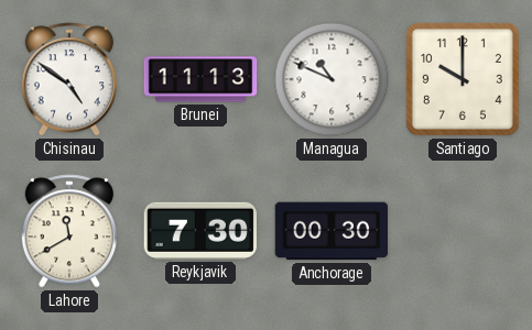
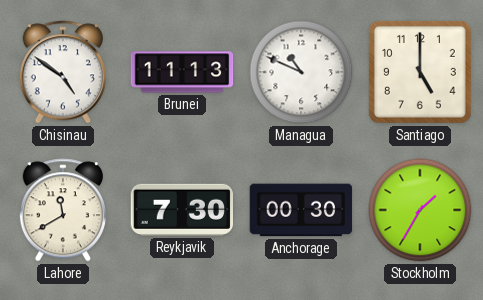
Santiago: 10:00 -> 5:00
Stockholm: none -> 1:35
